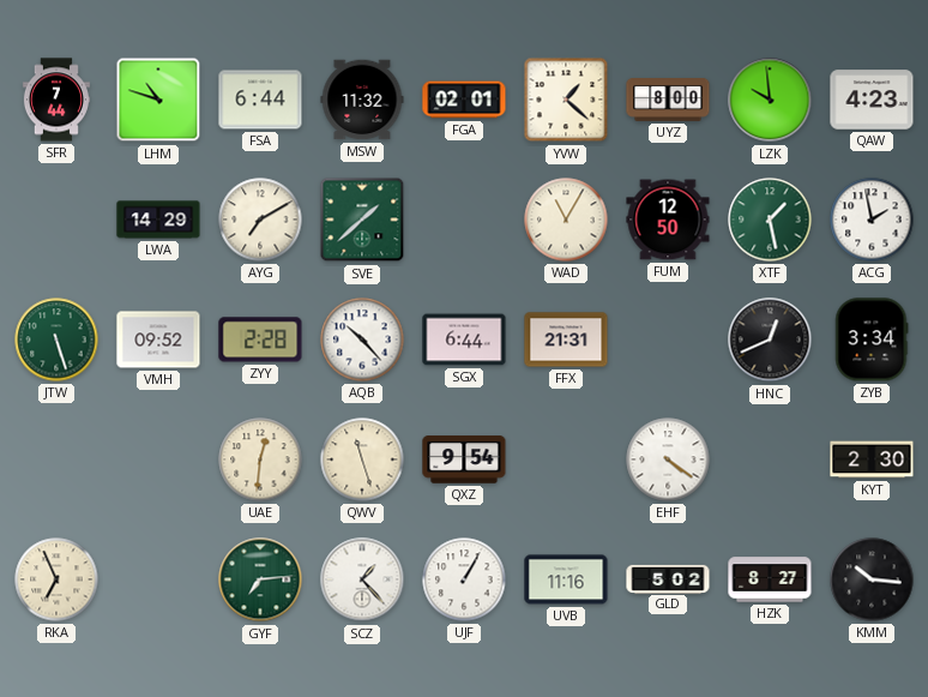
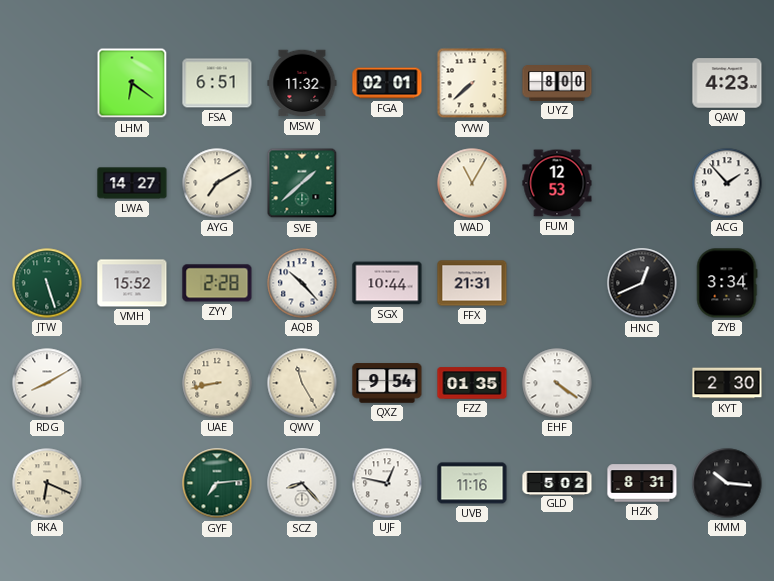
SFR: 7:44 -> none
LHM: 10:48 -> 6:21
FSA: 6:44 -> 6:51
YVW: 1:22 -> 7:38
LZK: 9:59 -> none
LWA: 14:29 -> 14:27
FUM: 12:50 -> 12:53
XTF: 1:28 -> none
ACG: 1:58 -> 1:53
VMH: 09:52 -> 15:52
SGX: 6:44 -> 10:44
RDG: none -> 8:10
UAE: 12:31 -> 8:43
QWV: 11:27 -> 11:25
FZZ: none -> 01:35
RKA: 6:56 -> 6:19
SCZ: 1:23 -> 8:23
UJF: 1:05 -> 12:47
HZK: 8:27 -> 8:31
